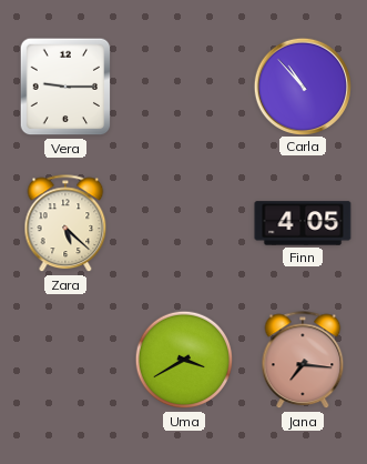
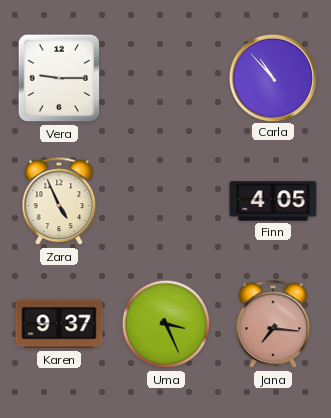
Zara: 5:22 -> 4:56
Karen: none -> 9:37
Uma: 3:40 -> 3:26
